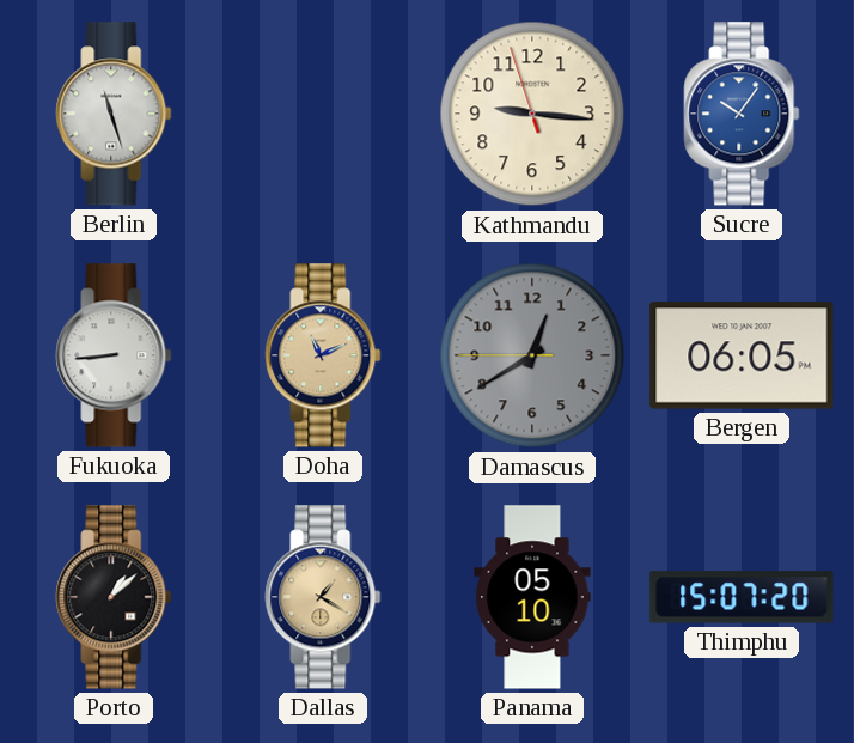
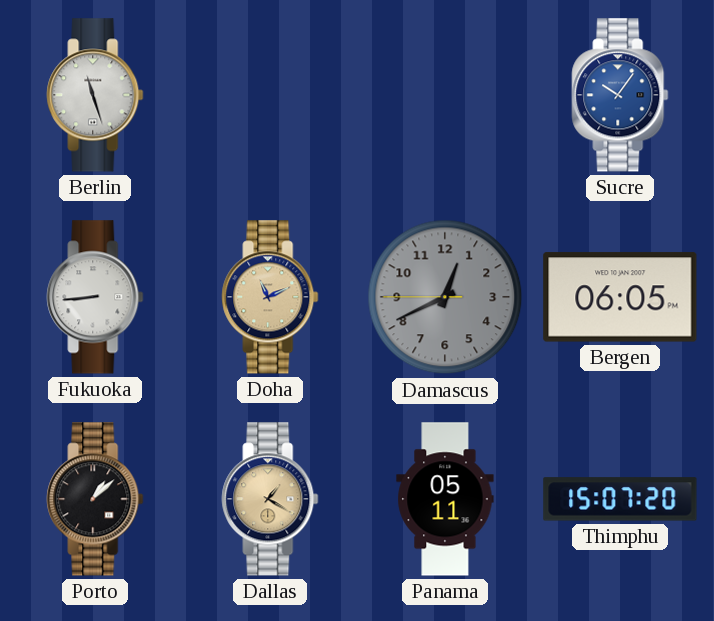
Kathmandu: 9:15 -> none
Damascus: 12:39 -> 12:40
Panama: 05:10 -> 05:11
